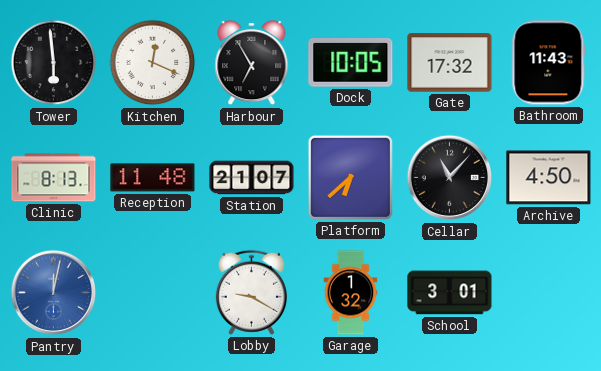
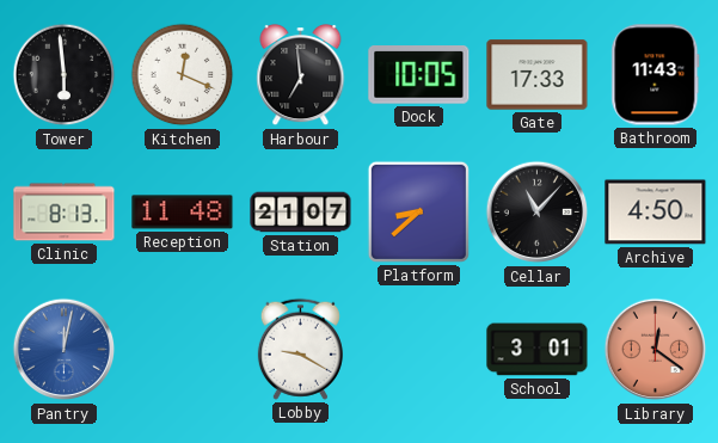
Harbour: 6:55 -> 6:59
Gate: 17:32 -> 17:33
Platform: 6:38 -> 8:38
Garage: 1:32 -> none
Library: none -> 12:21
